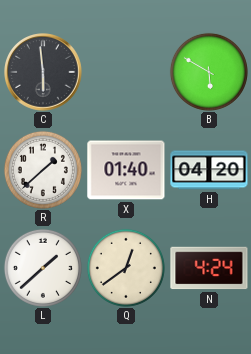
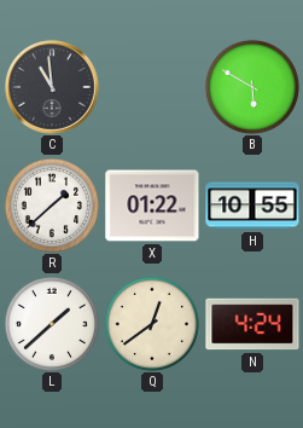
C: 5:59 -> 10:59
X: 01:40 -> 01:22
H: 04:20 -> 10:55
